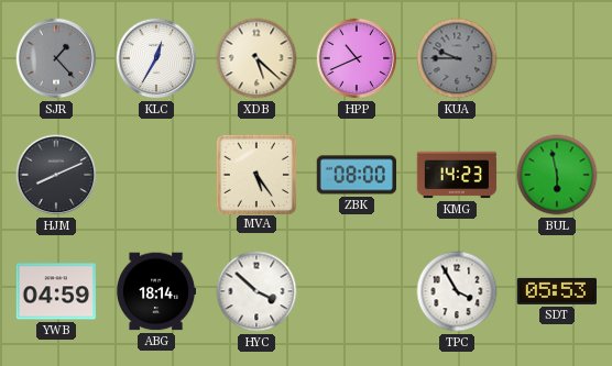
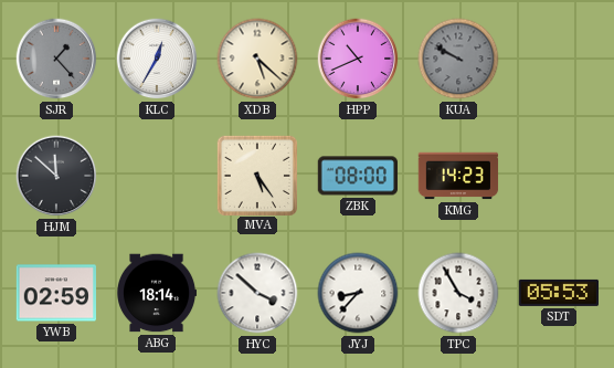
KUA: 9:45 -> 9:50
HJM: 8:11 -> 11:52
BUL: 5:58 -> none
YWB: 04:59 -> 02:59
JYJ: none -> 8:37
